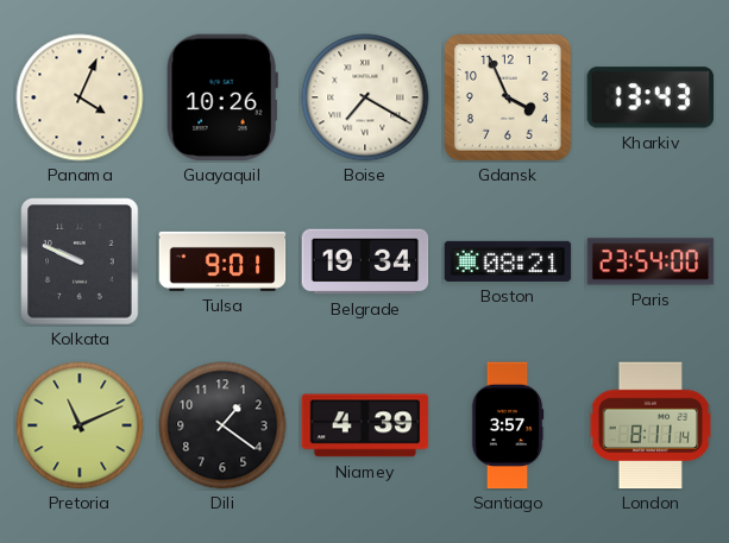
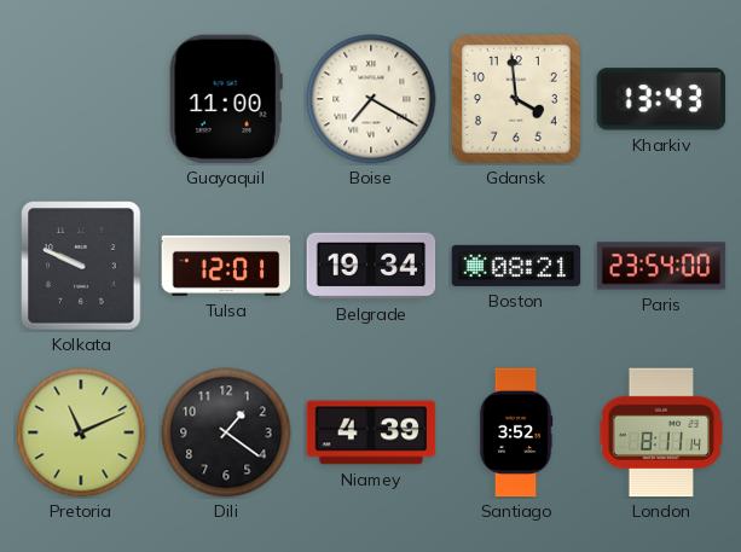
Panama: 4:04 -> none
Guayaquil: 10:26 -> 11:00
Gdansk: 3:56 -> 3:59
Tulsa: 9:01 -> 12:01
Santiago: 3:57 -> 3:52
